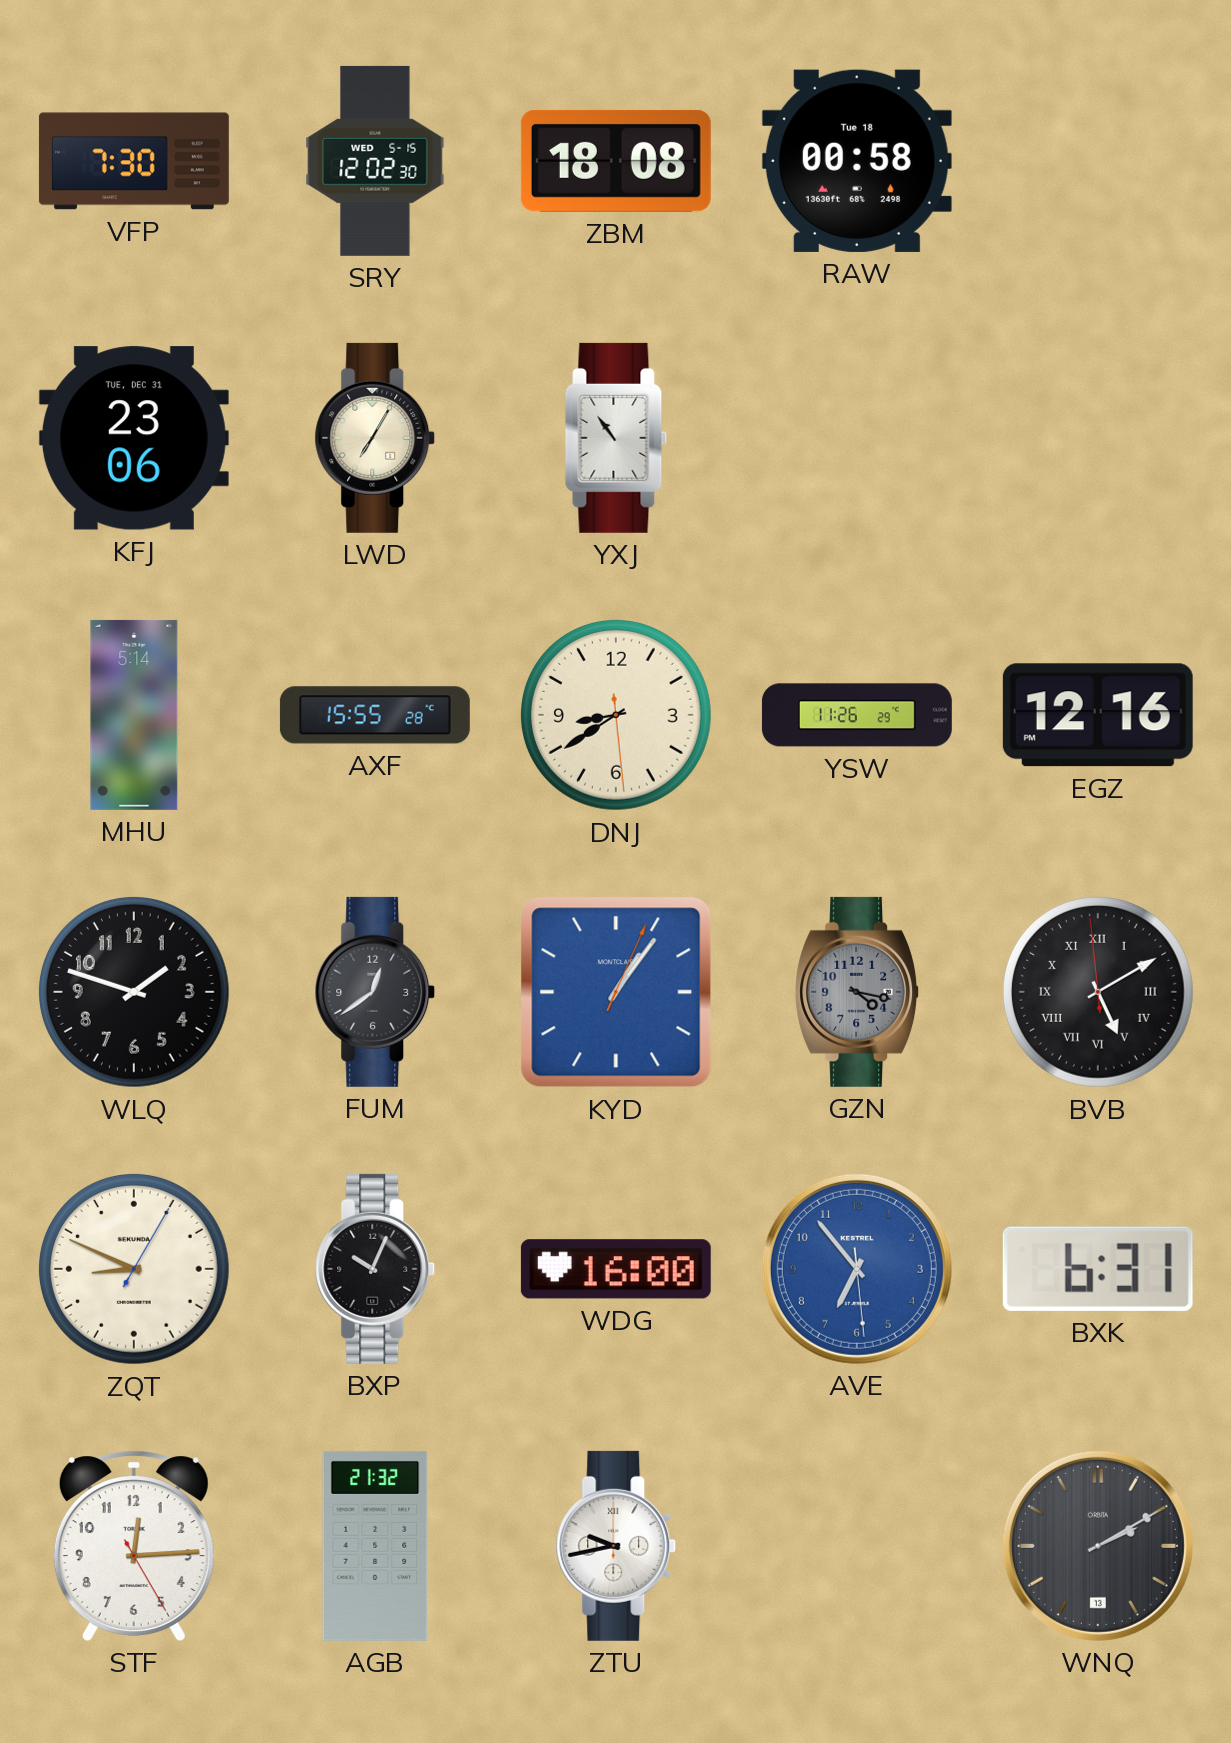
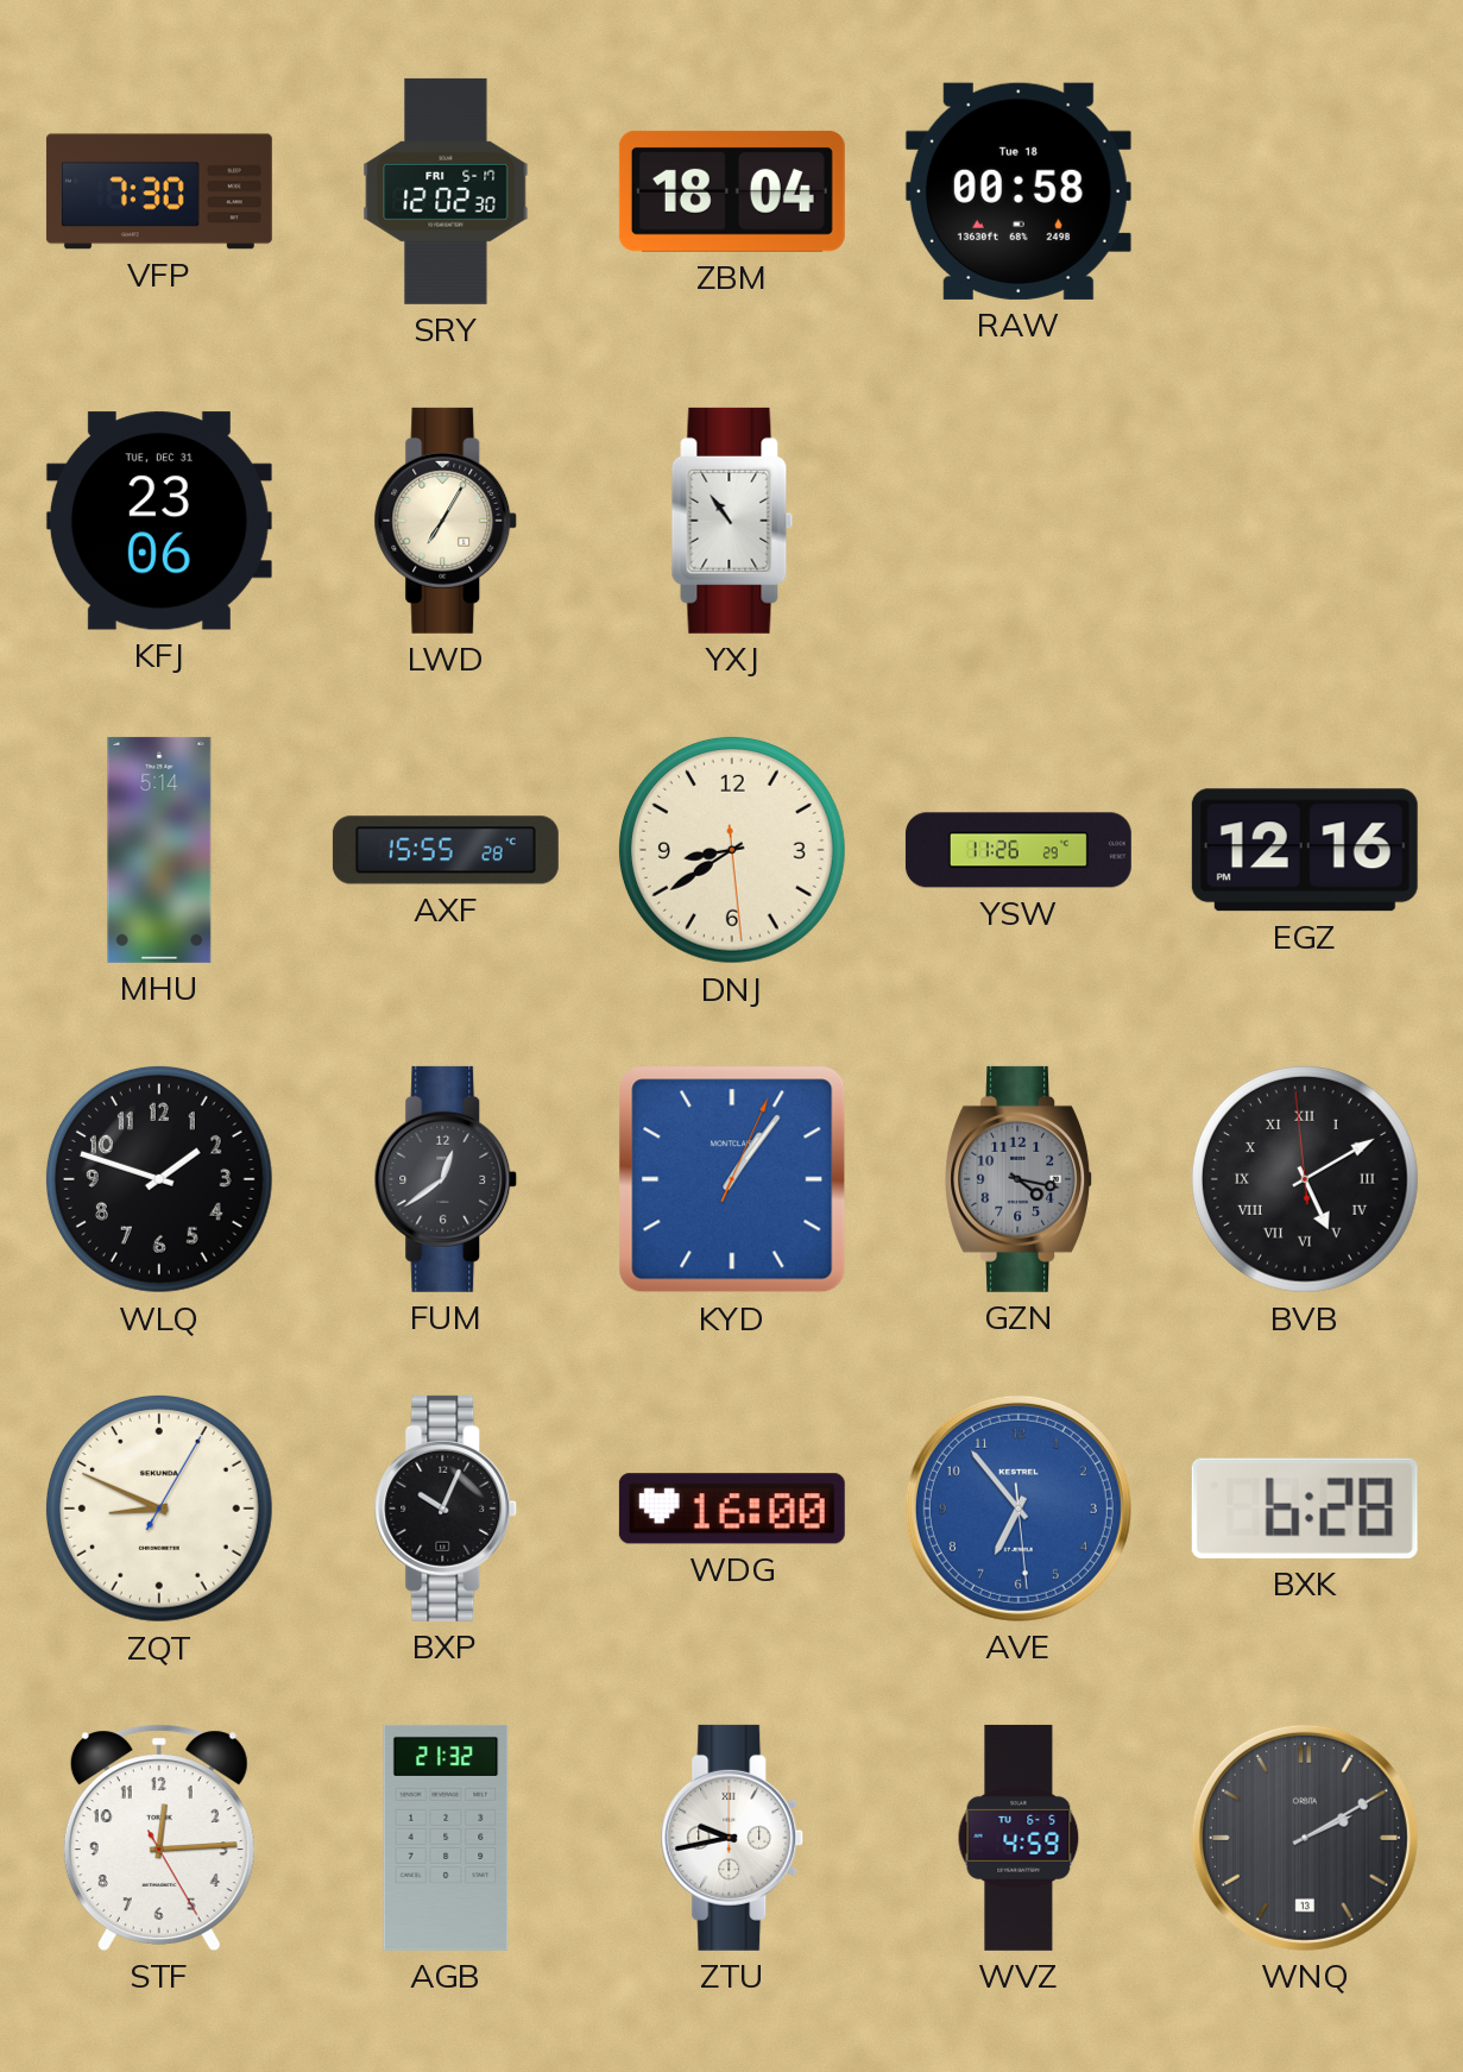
SRY date: WED 5-15 -> FRI 5-17
ZBM: 18:08 -> 18:04
BXK: 6:31 -> 6:28
WVZ: none -> 4:59
